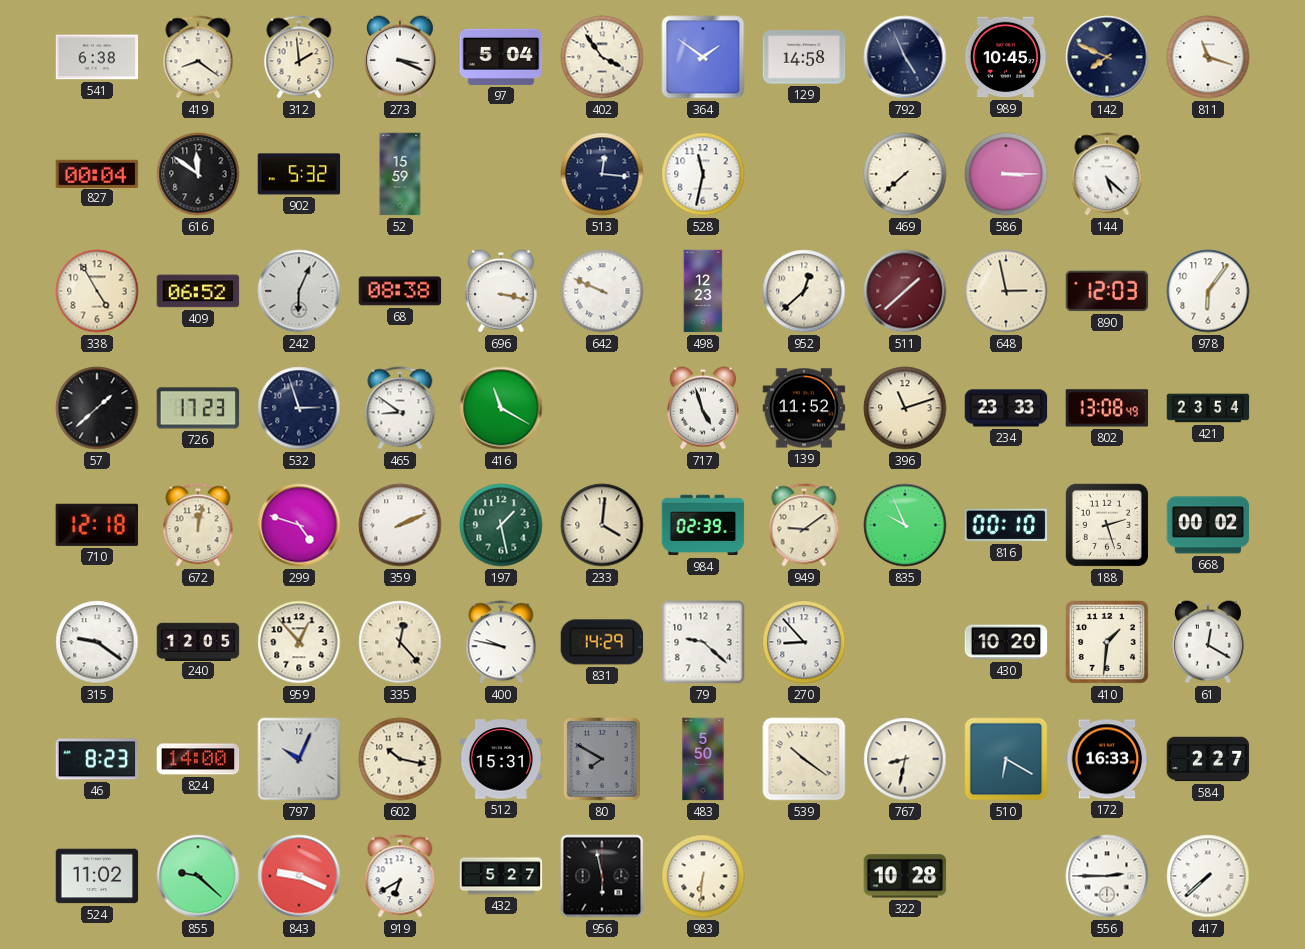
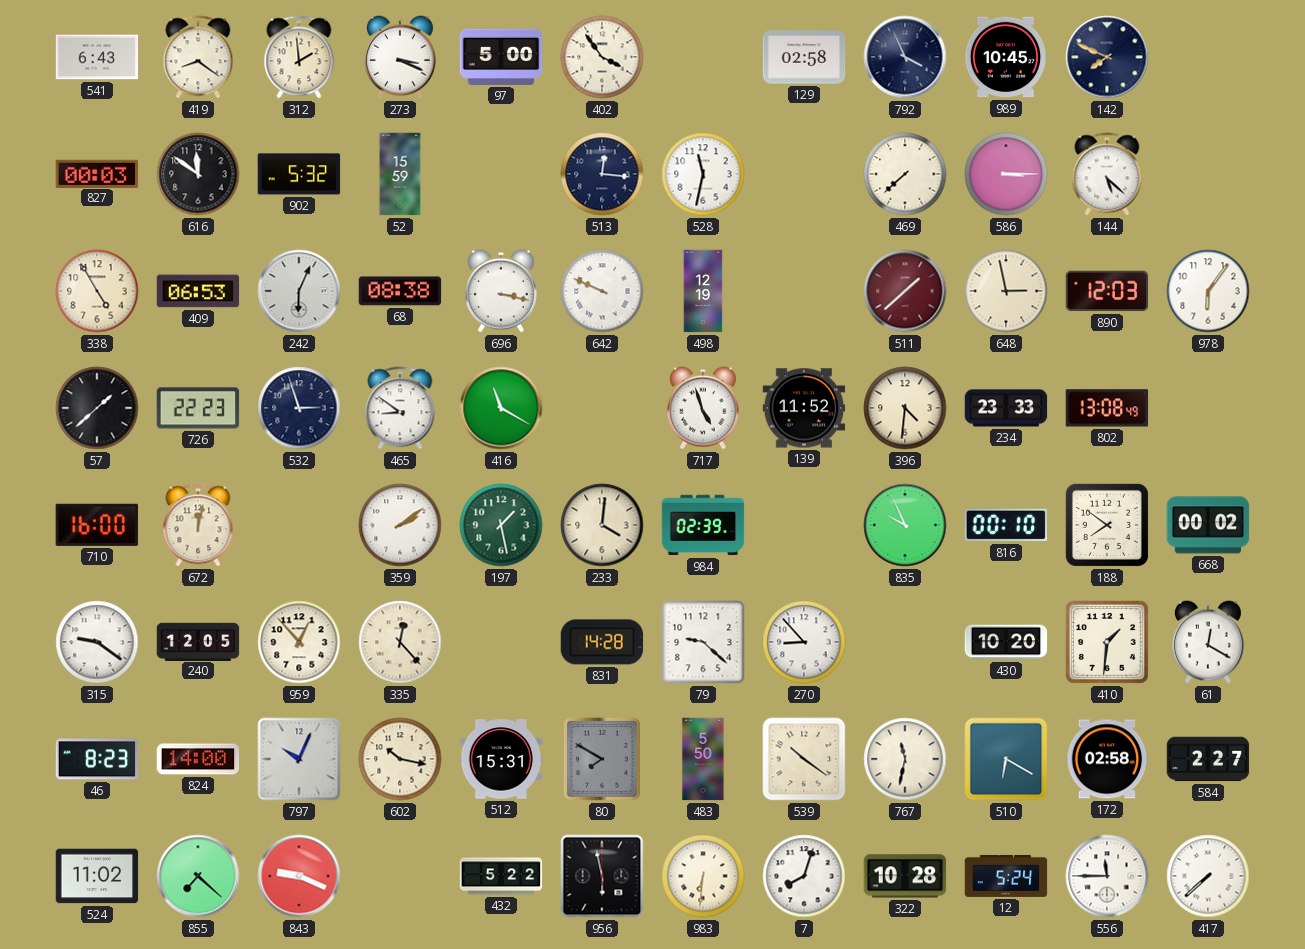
541: 6:38 -> 6:43
97: 5:04 -> 5:00
364: 1:51 -> none
129: 14:58 -> 02:58
792: 4:56 -> 3:56
811: 11:18 -> none
827: 00:04 -> 00:03
409: 06:52 -> 06:53
498: 12:23 -> 12:19
952: 12:38 -> none
726: 17:23 -> 22:23
396: 11:12 -> 4:31
421: 23:54 -> none
710: 12:18 -> 16:00
299: 4:48 -> none
359: 2:11 -> 2:09
949: 9:09 -> none
188: 2:27 -> 7:51
400: 9:47 -> none
831: 14:29 -> 14:28
767: 8:32 -> 11:32
172: 16:33 -> 02:58
855: 9:22 -> 7:22
919: 6:40 -> none
432: 5:27 -> 5:22
7: none -> 8:03
12: none -> 5:24
556: 2:45 -> 11:45
